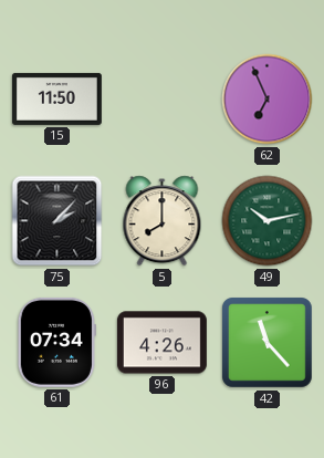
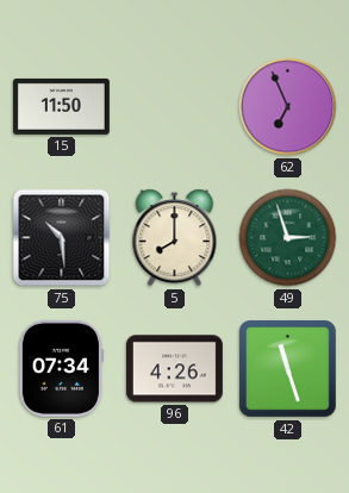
75: 2:07 -> 10:29
49: 10:13 -> 2:57
42: 11:23 -> 11:27
